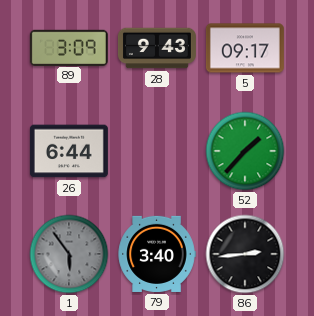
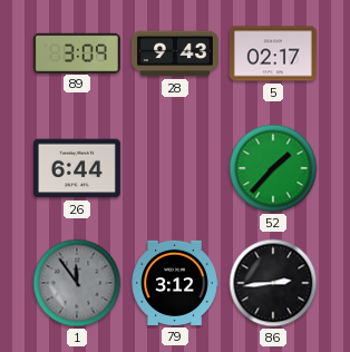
5: 09:17 -> 02:17
1: 5:54 -> 11:54
79: 3:40 -> 3:12
